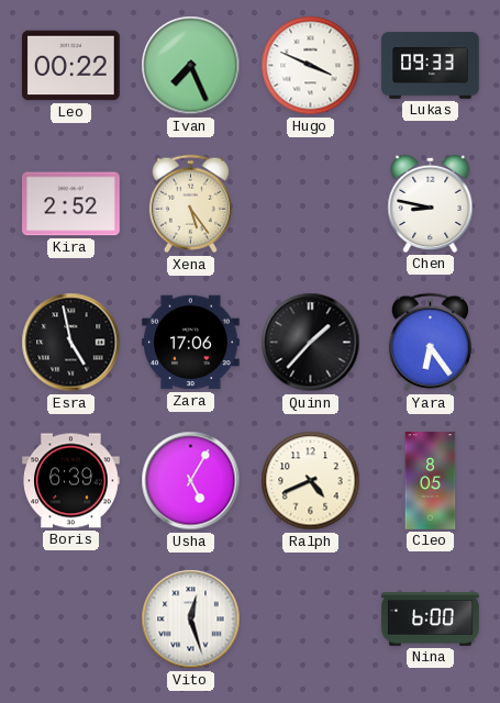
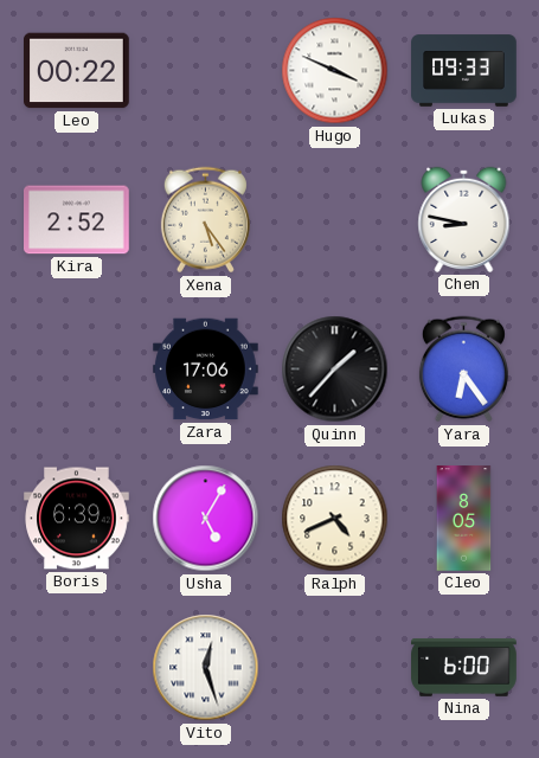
Ivan: 7:26 -> none
Esra: 4:58 -> none
